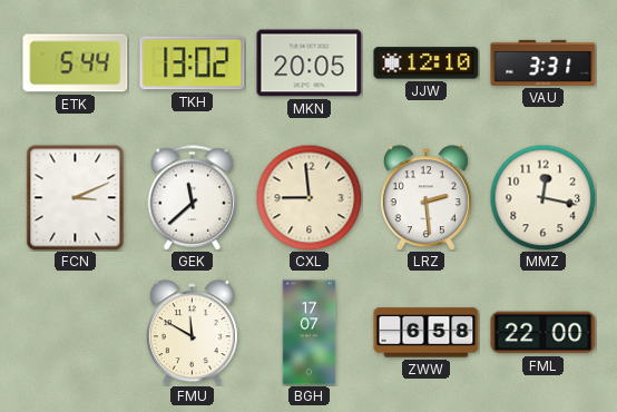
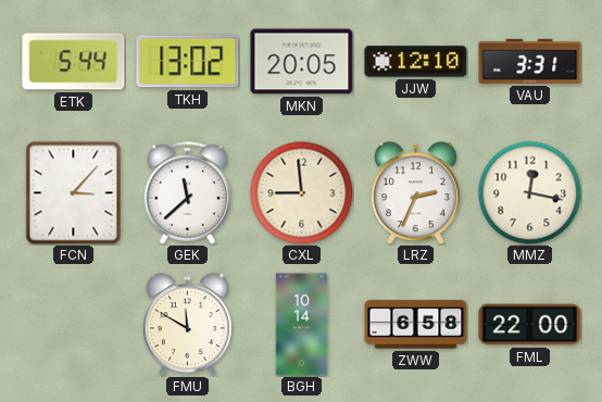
FCN: 3:11 -> 3:07
LRZ: 2:29 -> 2:34
BGH: 17:07 -> 10:14
